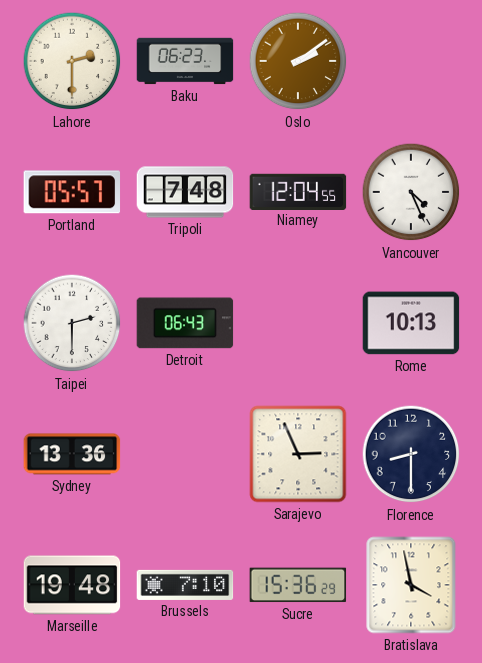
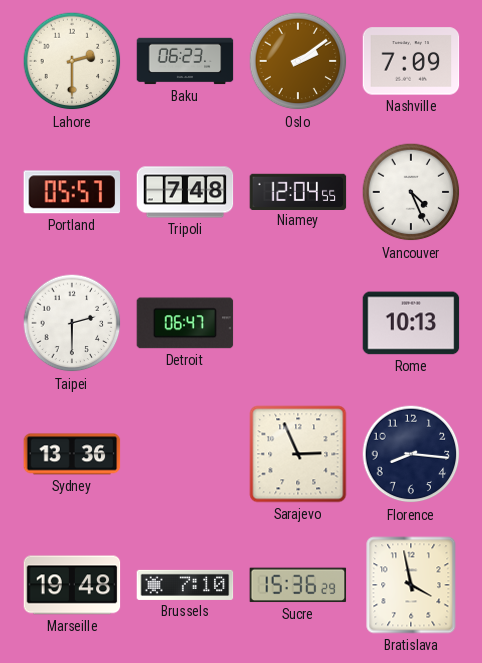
Nashville: none -> 7:09
Detroit: 06:43 -> 06:47
Florence: 8:30 -> 8:16
